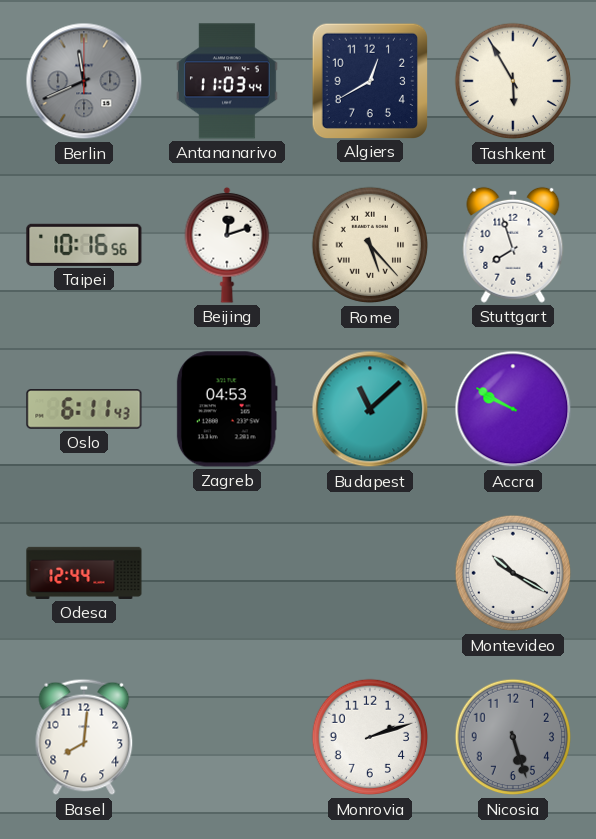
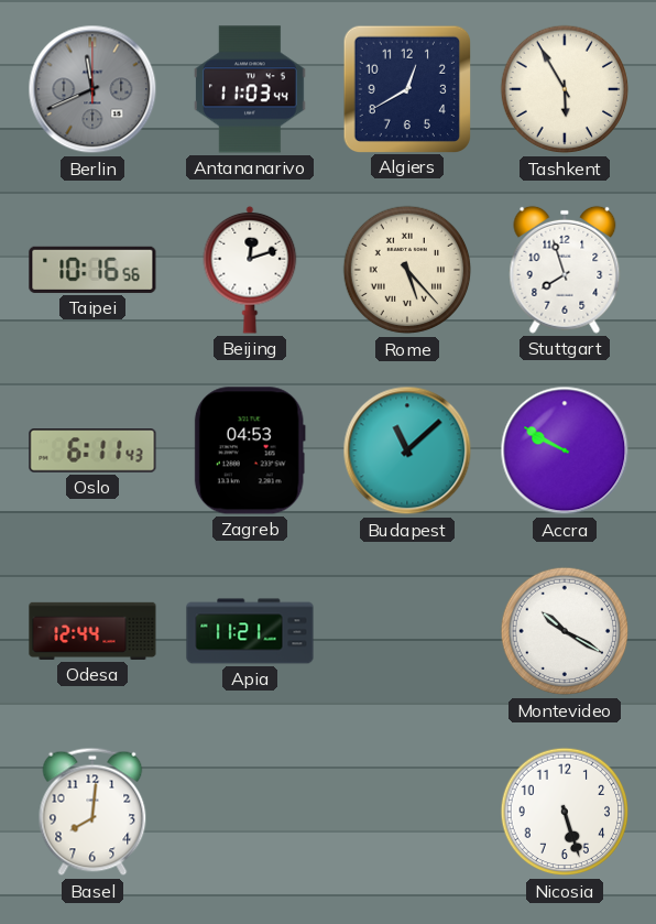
Apia: none -> 11:21
Monrovia: 2:12 -> none
Nicosia dial: grey -> white
